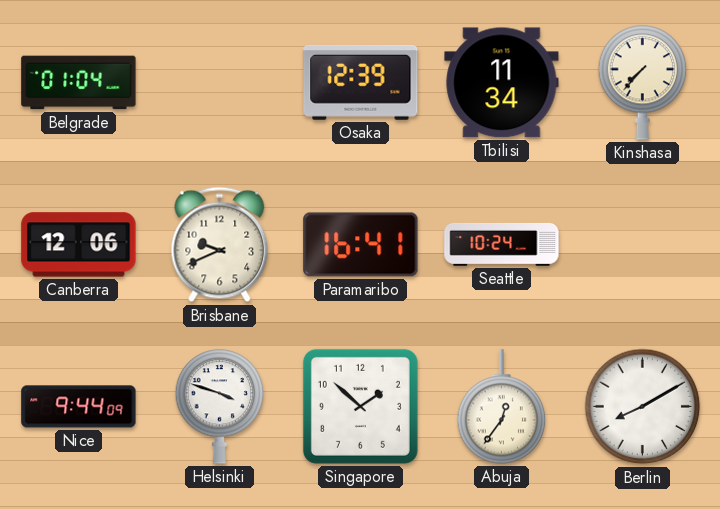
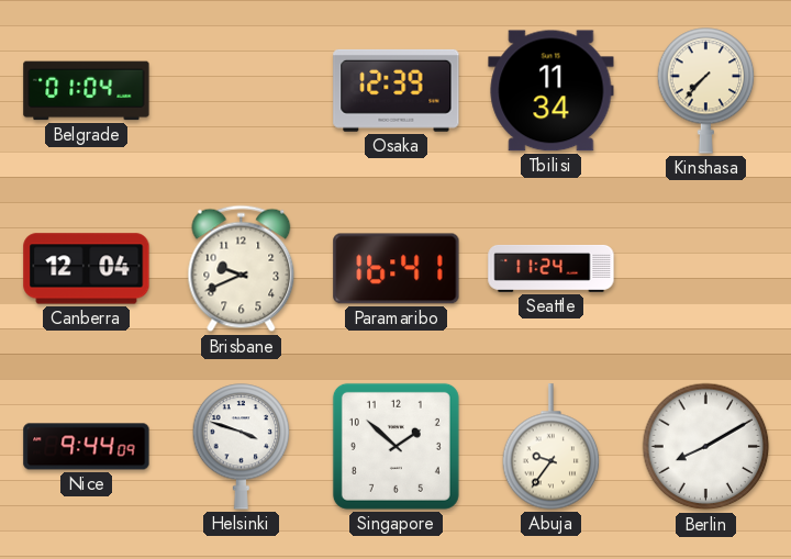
Canberra: 12:06 -> 12:04
Seattle: 10:24 -> 11:24
Abuja: 12:36 -> 9:36
